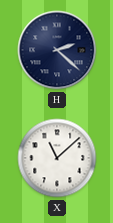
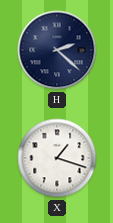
X: 11:08 -> 1:18
